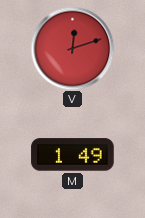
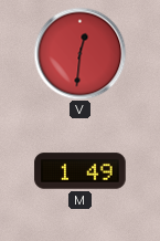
V: 12:12 -> 12:31
